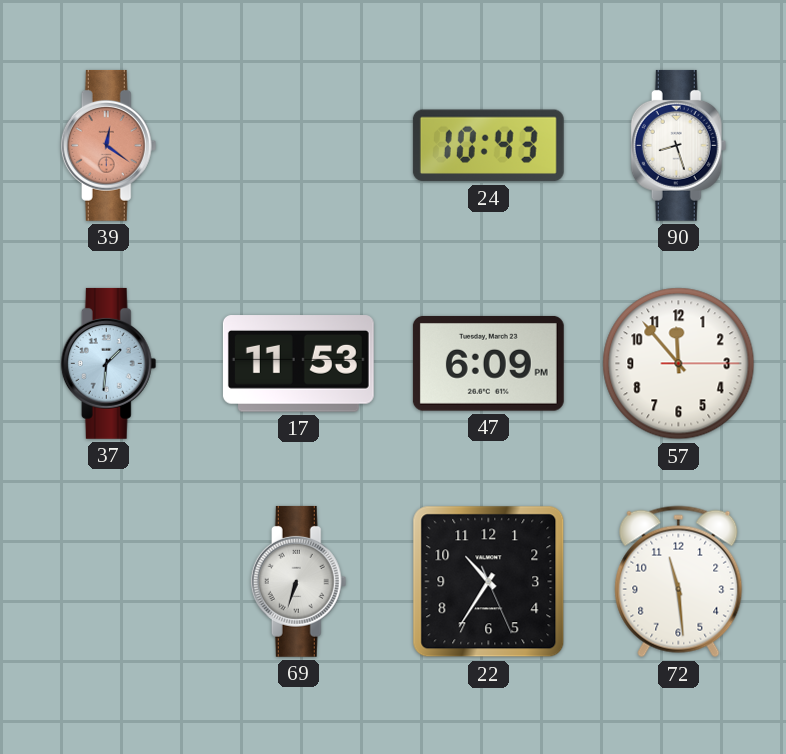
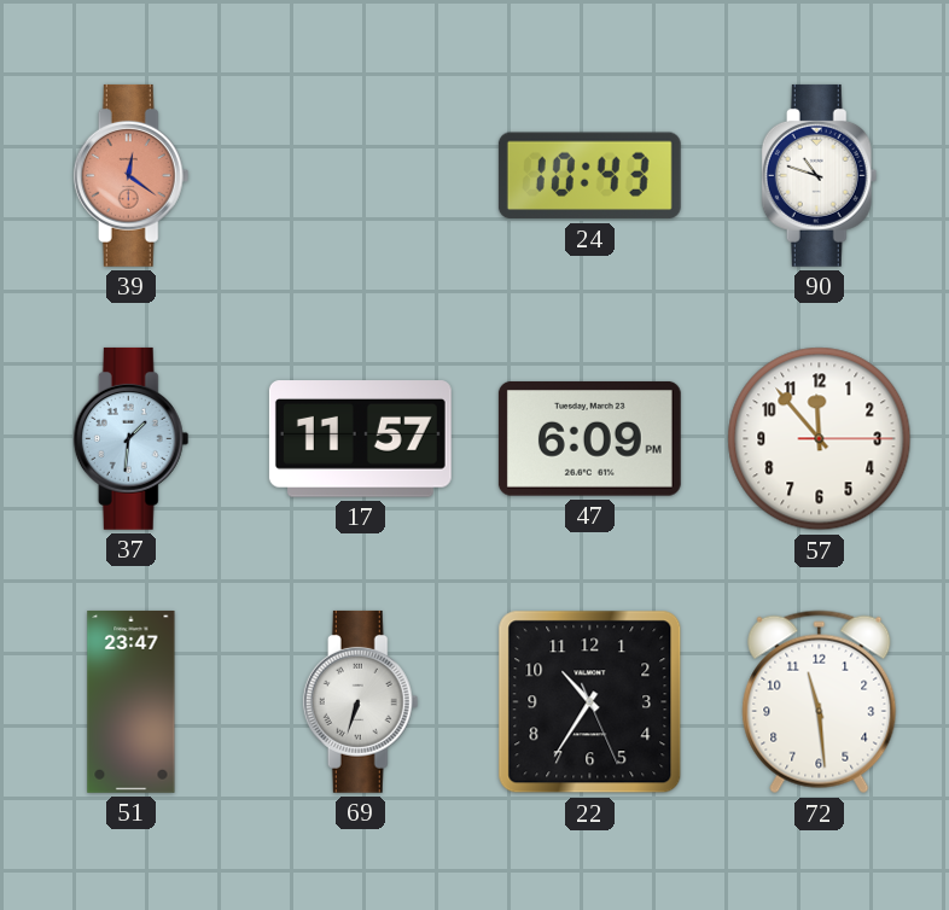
90: 8:27 -> 10:48
17: 11:53 -> 11:57
51: none -> 23:47
